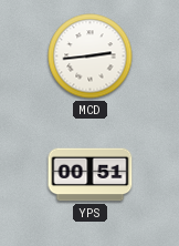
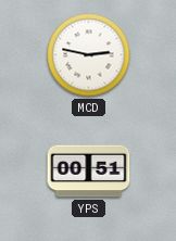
MCD: 2:44 -> 2:47
